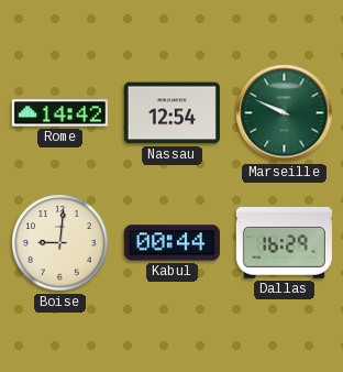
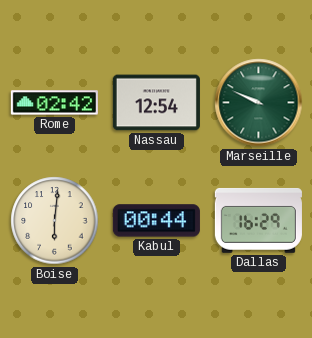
Rome: 14:42 -> 02:42
Boise: 9:01 -> 6:01
